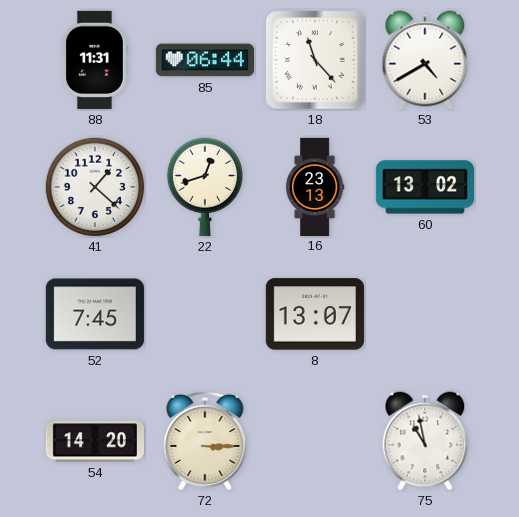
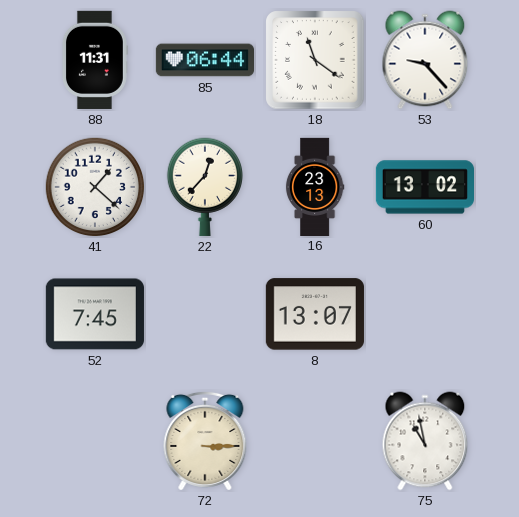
18: 11:23 -> 11:21
53: 4:40 -> 9:23
22: 12:42 -> 12:37
54: 14:20 -> none
